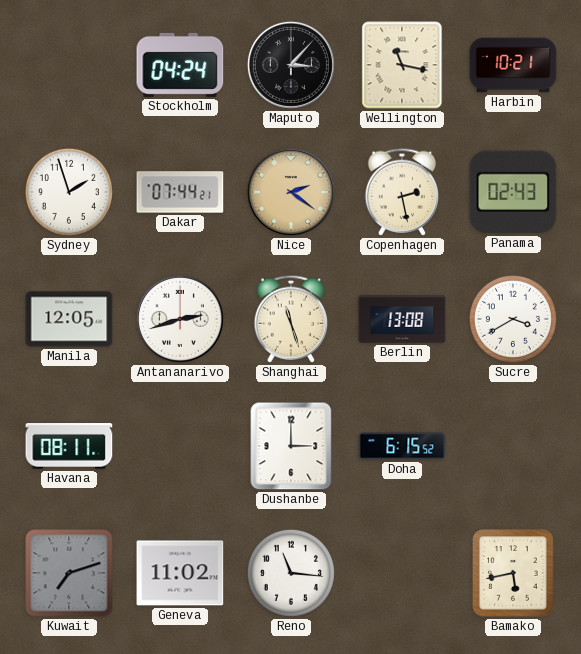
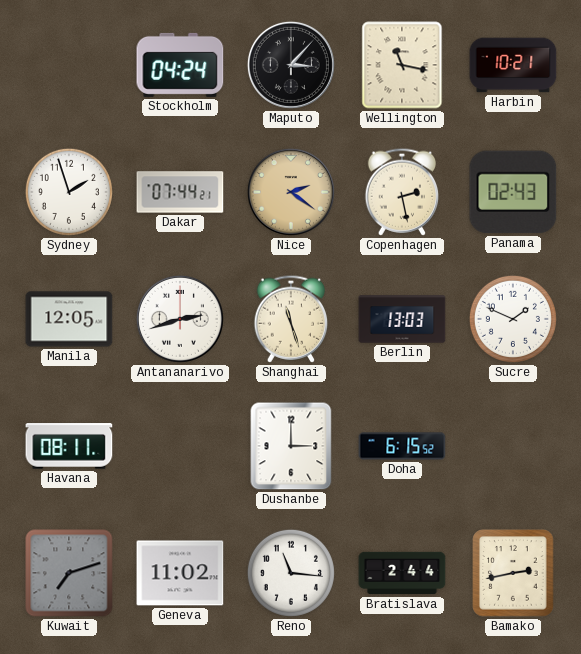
Berlin: 13:08 -> 13:03
Sucre: 3:40 -> 1:49
Bratislava: none -> 2:44
Bamako: 5:43 -> 2:43
